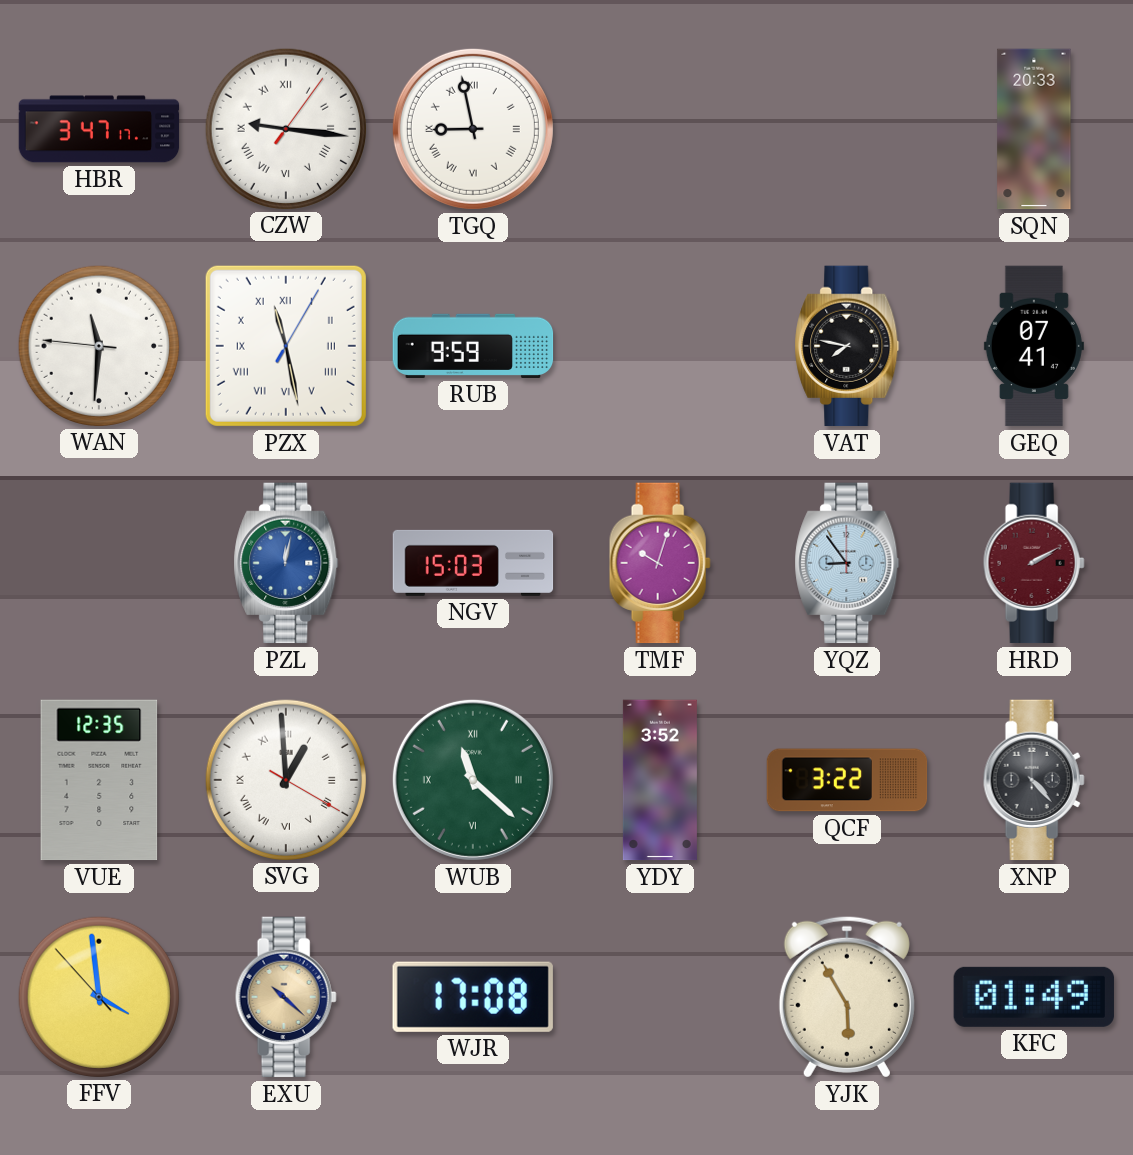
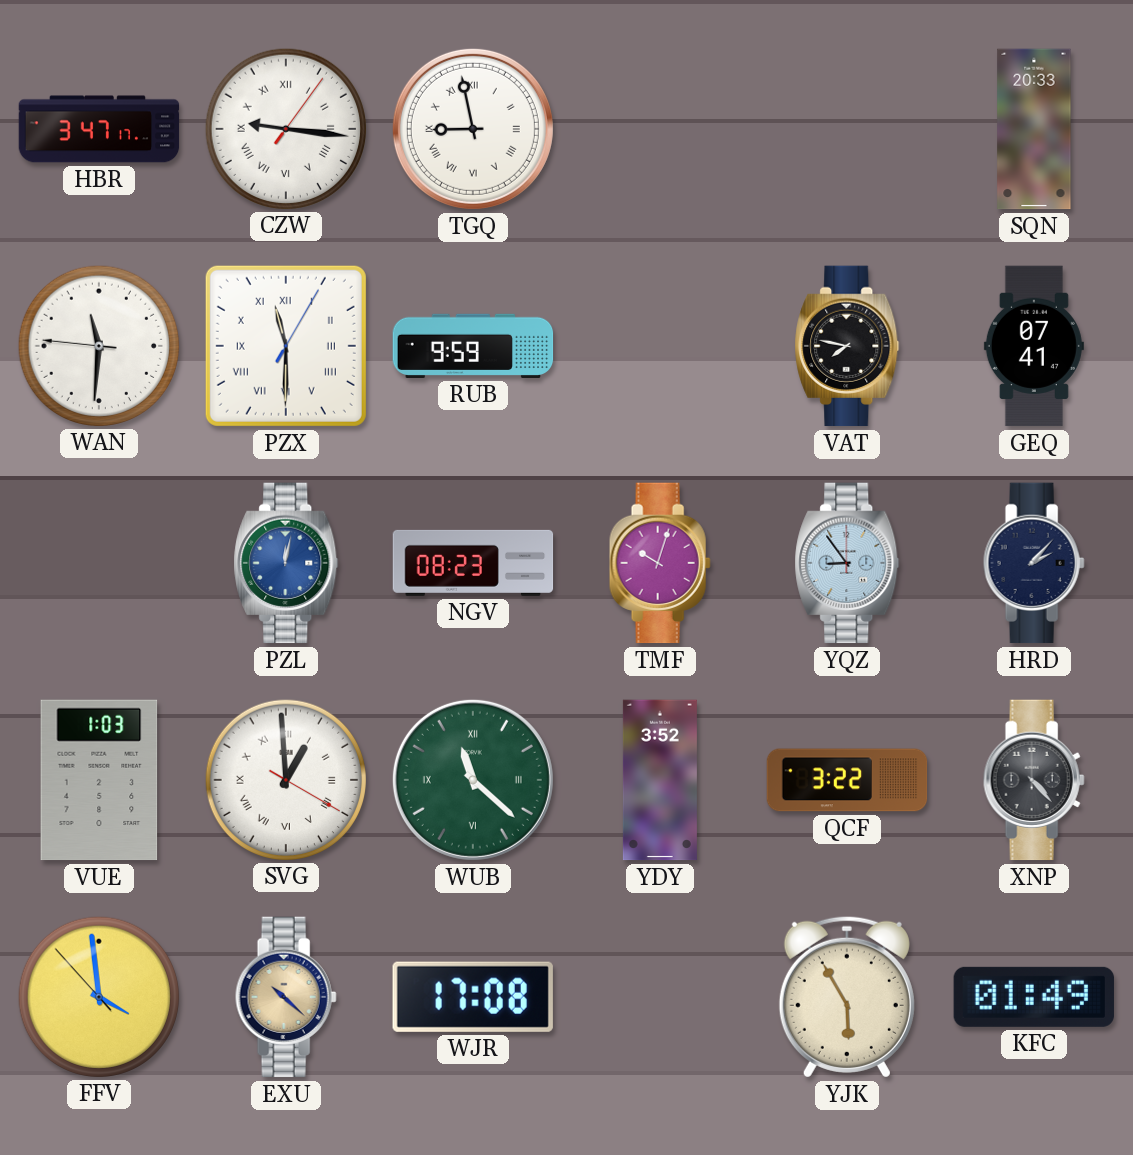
PZX: 11:28 -> 11:30
NGV: 15:03 -> 08:23
HRD: 2:10 -> 2:07
HRD dial: burgundy -> navy
VUE: 12:35 -> 1:03
